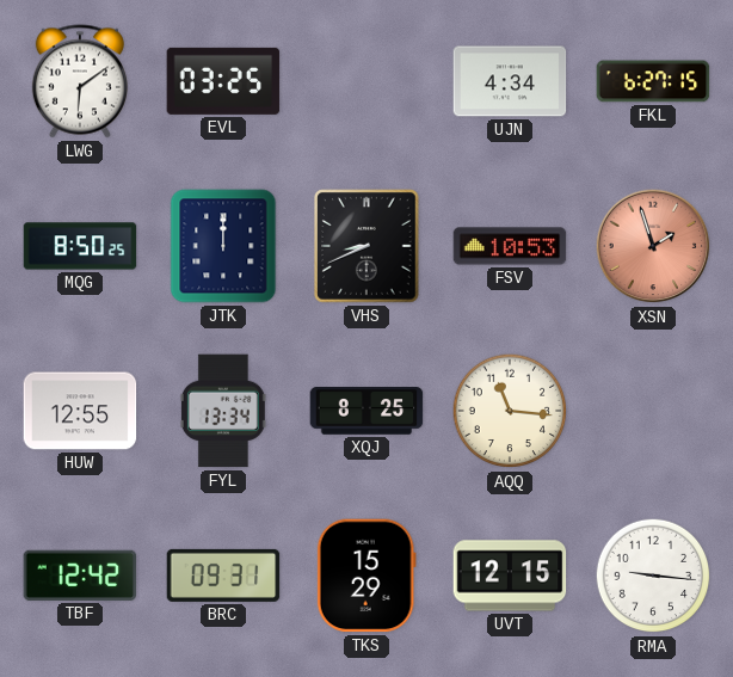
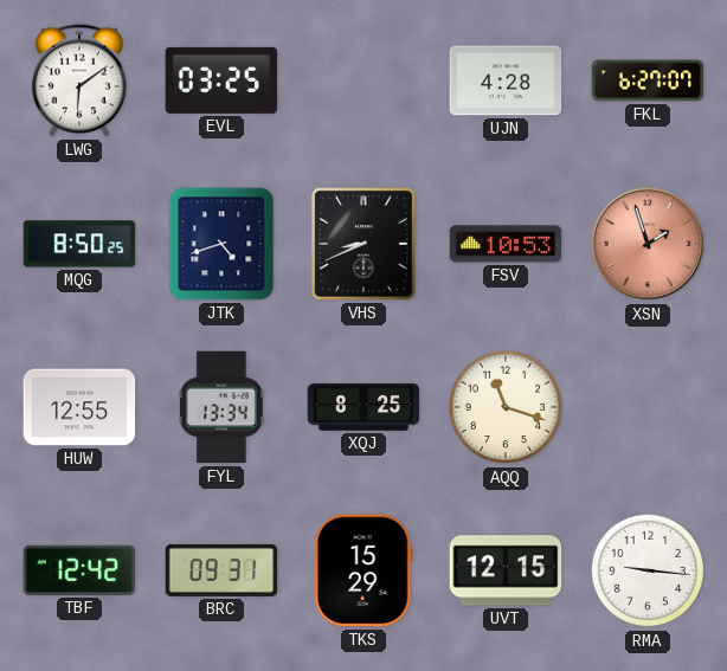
UJN: 4:34 -> 4:28
FKL: 6:27:15 -> 6:27:07
JTK: 12:00 -> 4:42
AQQ: 11:16 -> 11:18
